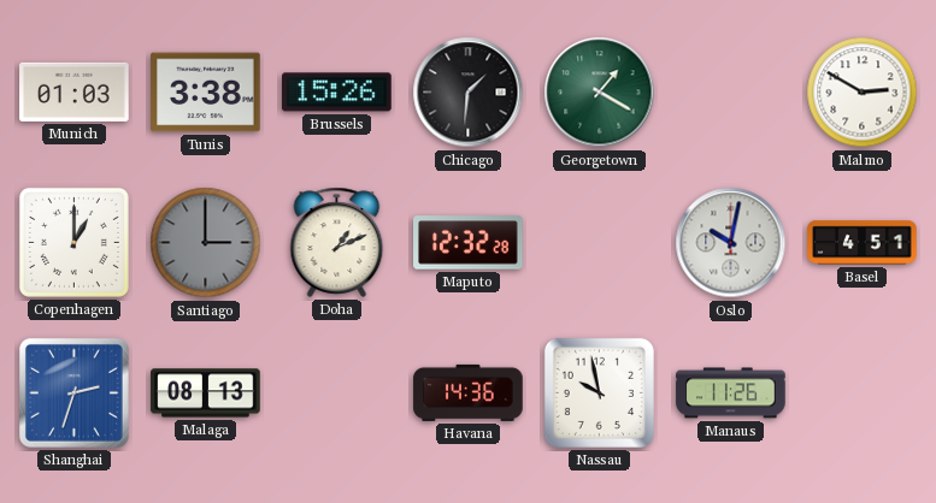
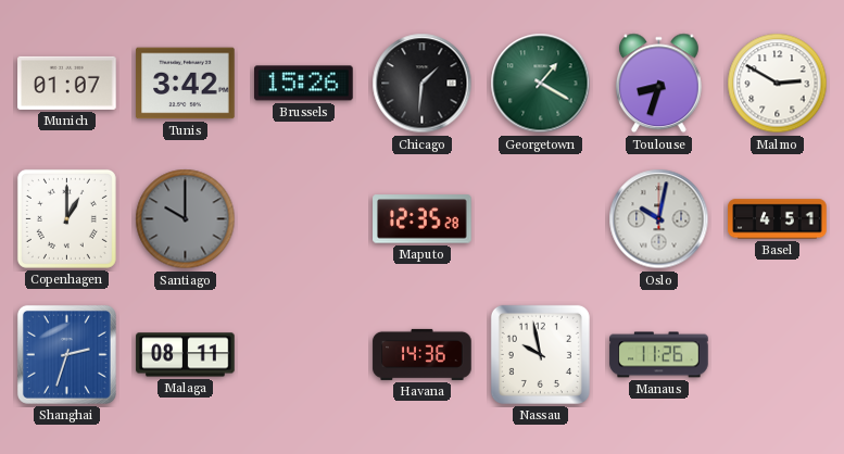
Munich: 01:03 -> 01:07
Tunis: 3:38 -> 3:42
Toulouse: none -> 8:33
Santiago: 3:00 -> 10:00
Doha: 1:11 -> none
Maputo: 12:32 -> 12:35
Malaga: 08:13 -> 08:11
